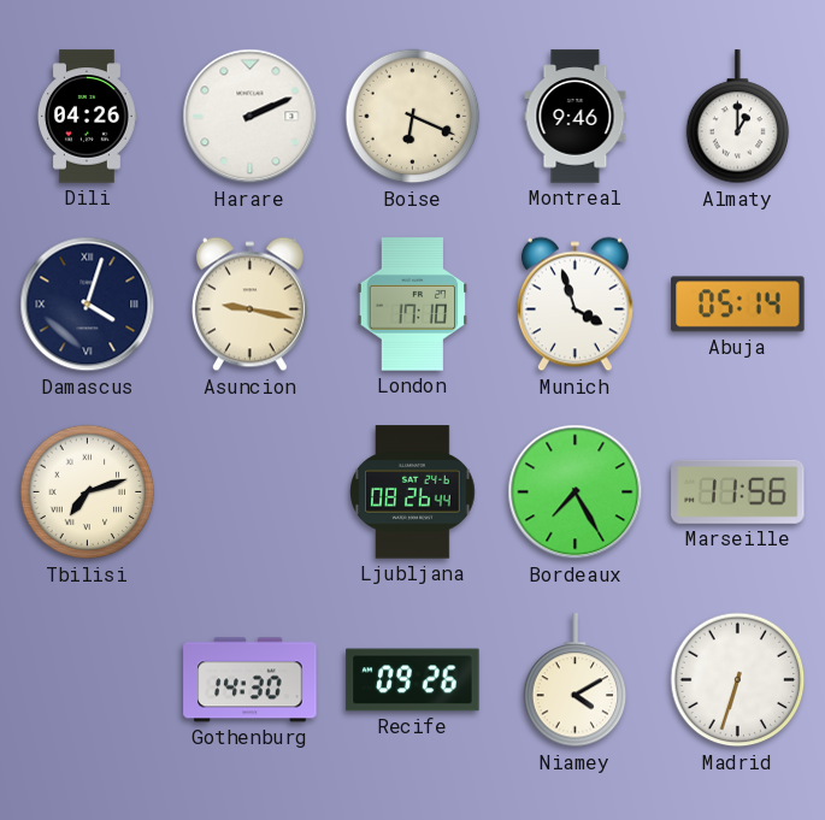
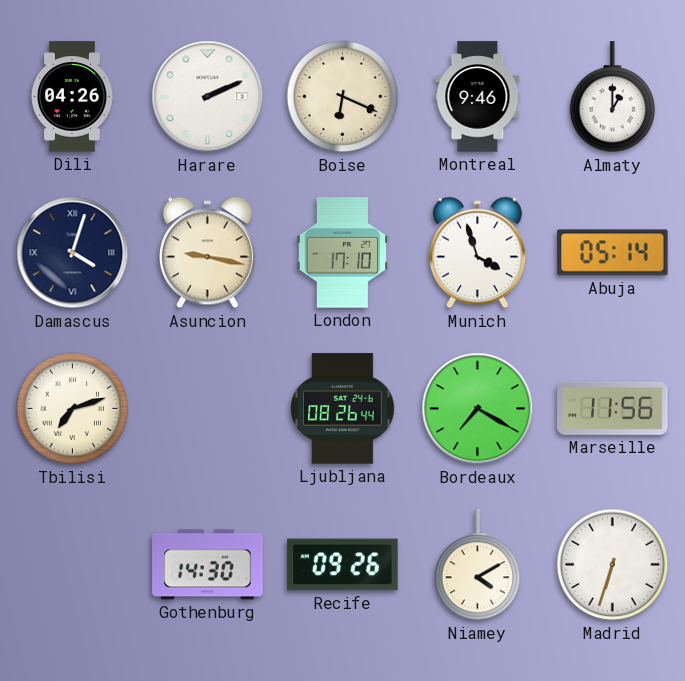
Bordeaux: 7:25 -> 7:20
